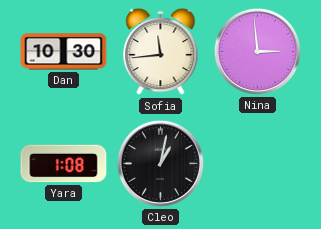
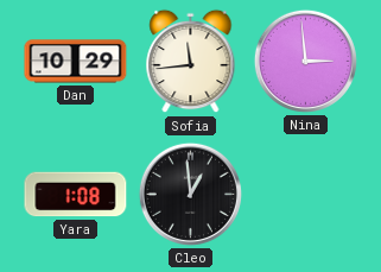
Dan: 10:30 -> 10:29
Cleo: 1:02 -> 12:59
